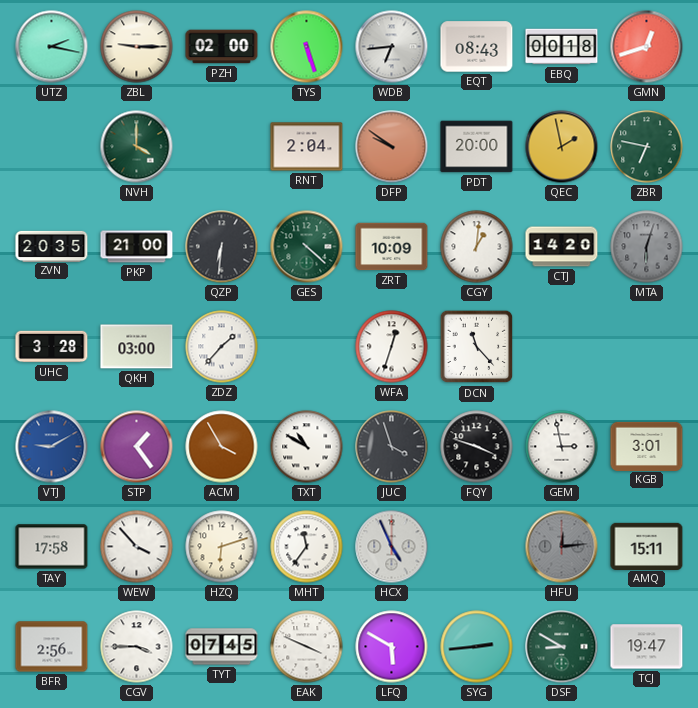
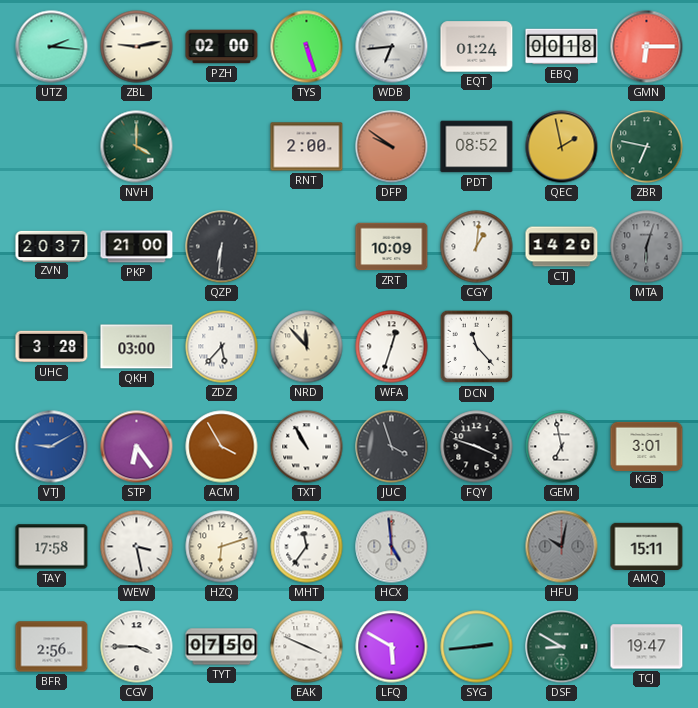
UTZ: 2:17 -> 2:16
ZBL: 9:15 -> 9:13
EQT: 08:43 -> 01:24
GMN: 12:42 -> 6:15
RNT: 2:04 -> 2:00
PDT: 20:00 -> 08:52
ZVN: 20:35 -> 20:37
GES: 4:22 -> none
ZDZ: 1:37 -> 5:37
NRD: none -> 11:53
STP: 1:24 -> 6:24
TXT: 10:50 -> 10:55
GEM: 2:58 -> 6:58
WEW: 3:53 -> 3:28
HCX: 4:56 -> 4:59
HFU: 12:14 -> 10:02
TYT: 07:45 -> 07:50
